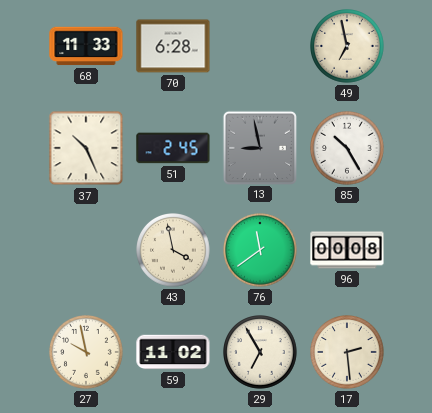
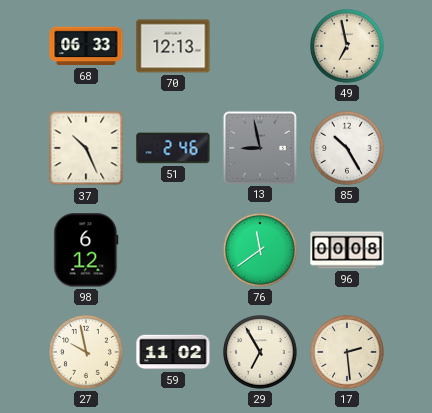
68: 11:33 -> 06:33
70: 6:28 -> 12:13
51: 2:45 -> 2:46
98: none -> 6:12
43: 3:58 -> none
